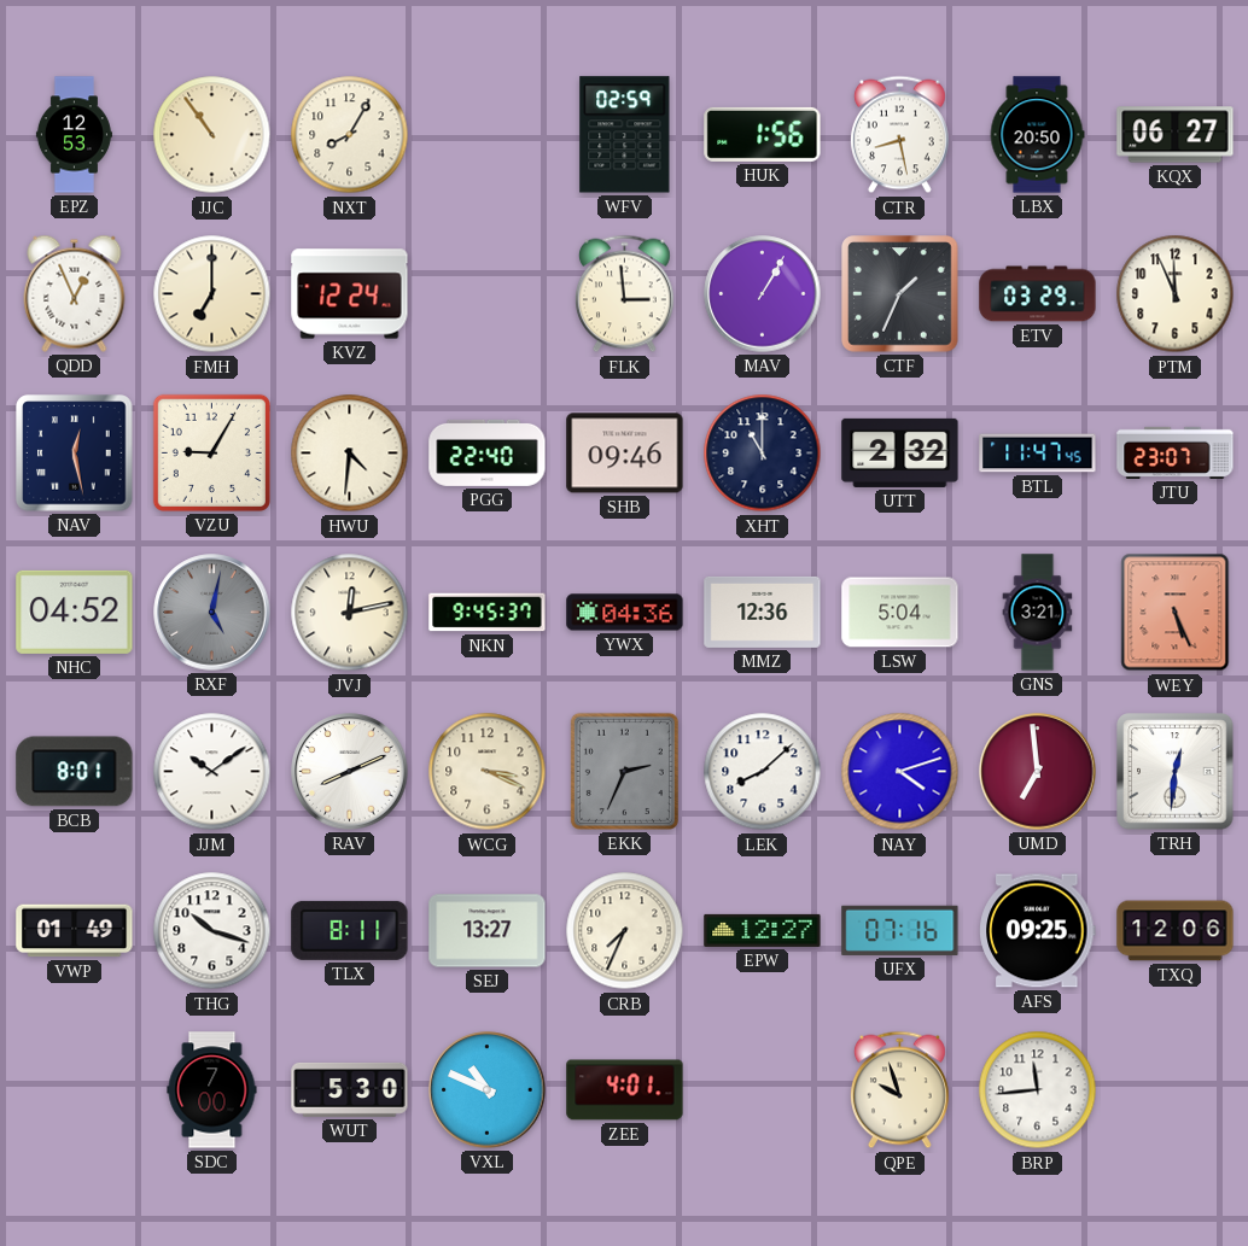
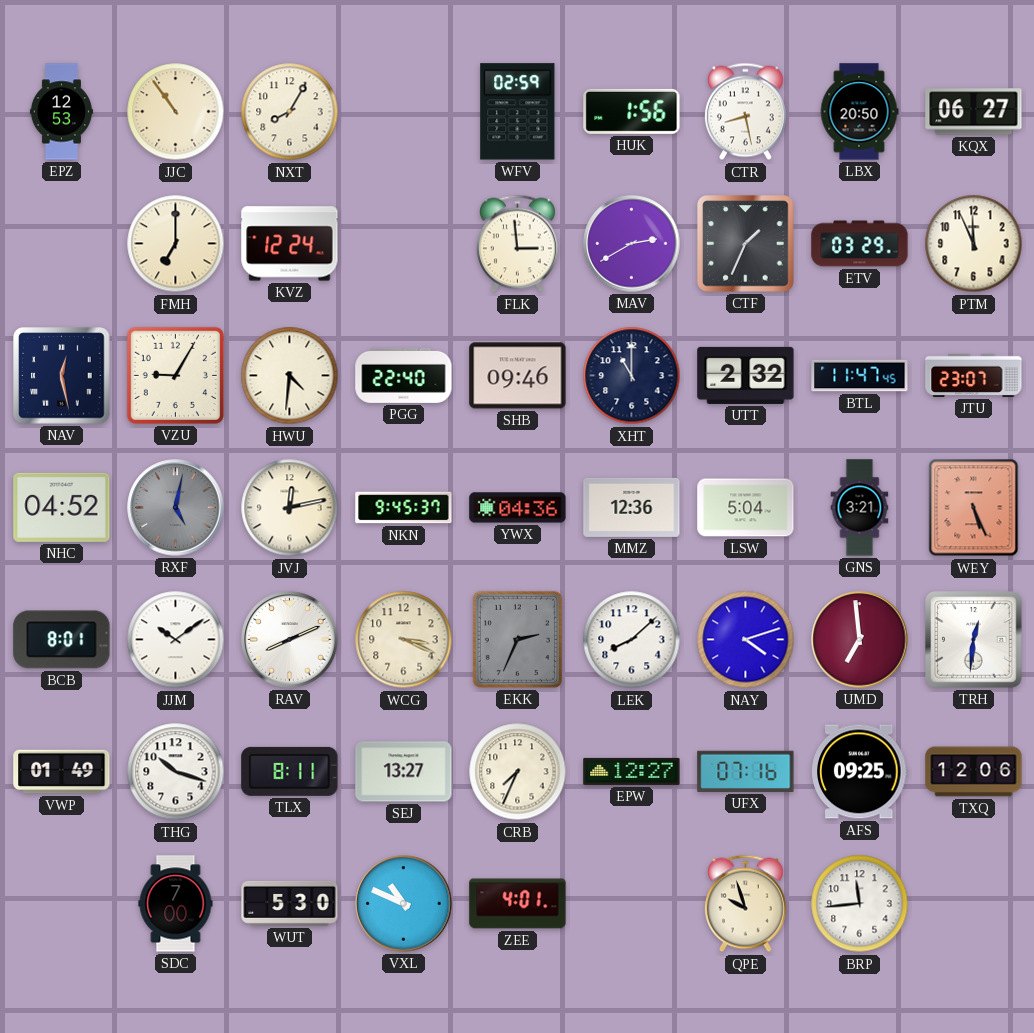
QDD: 12:56 -> none
MAV: 1:05 -> 2:40
